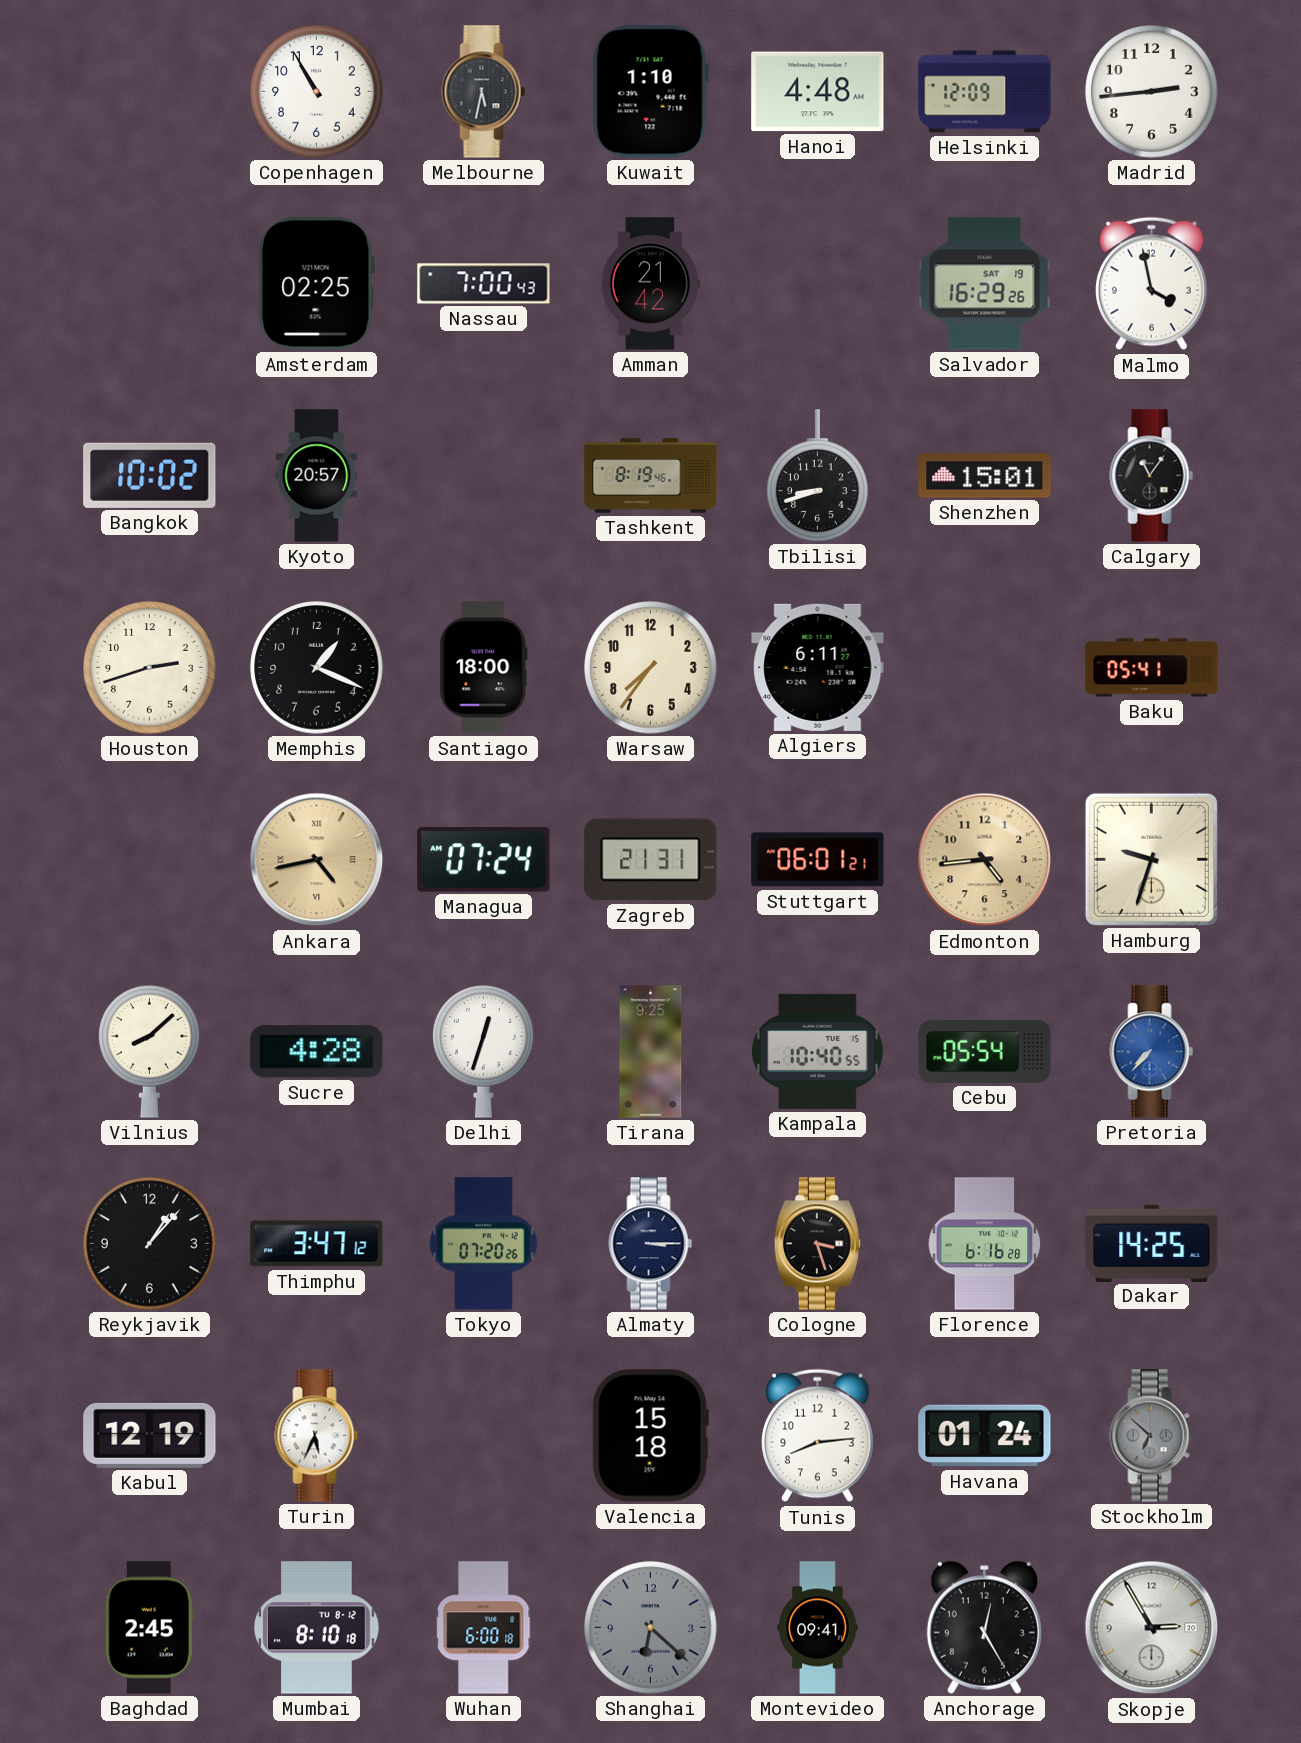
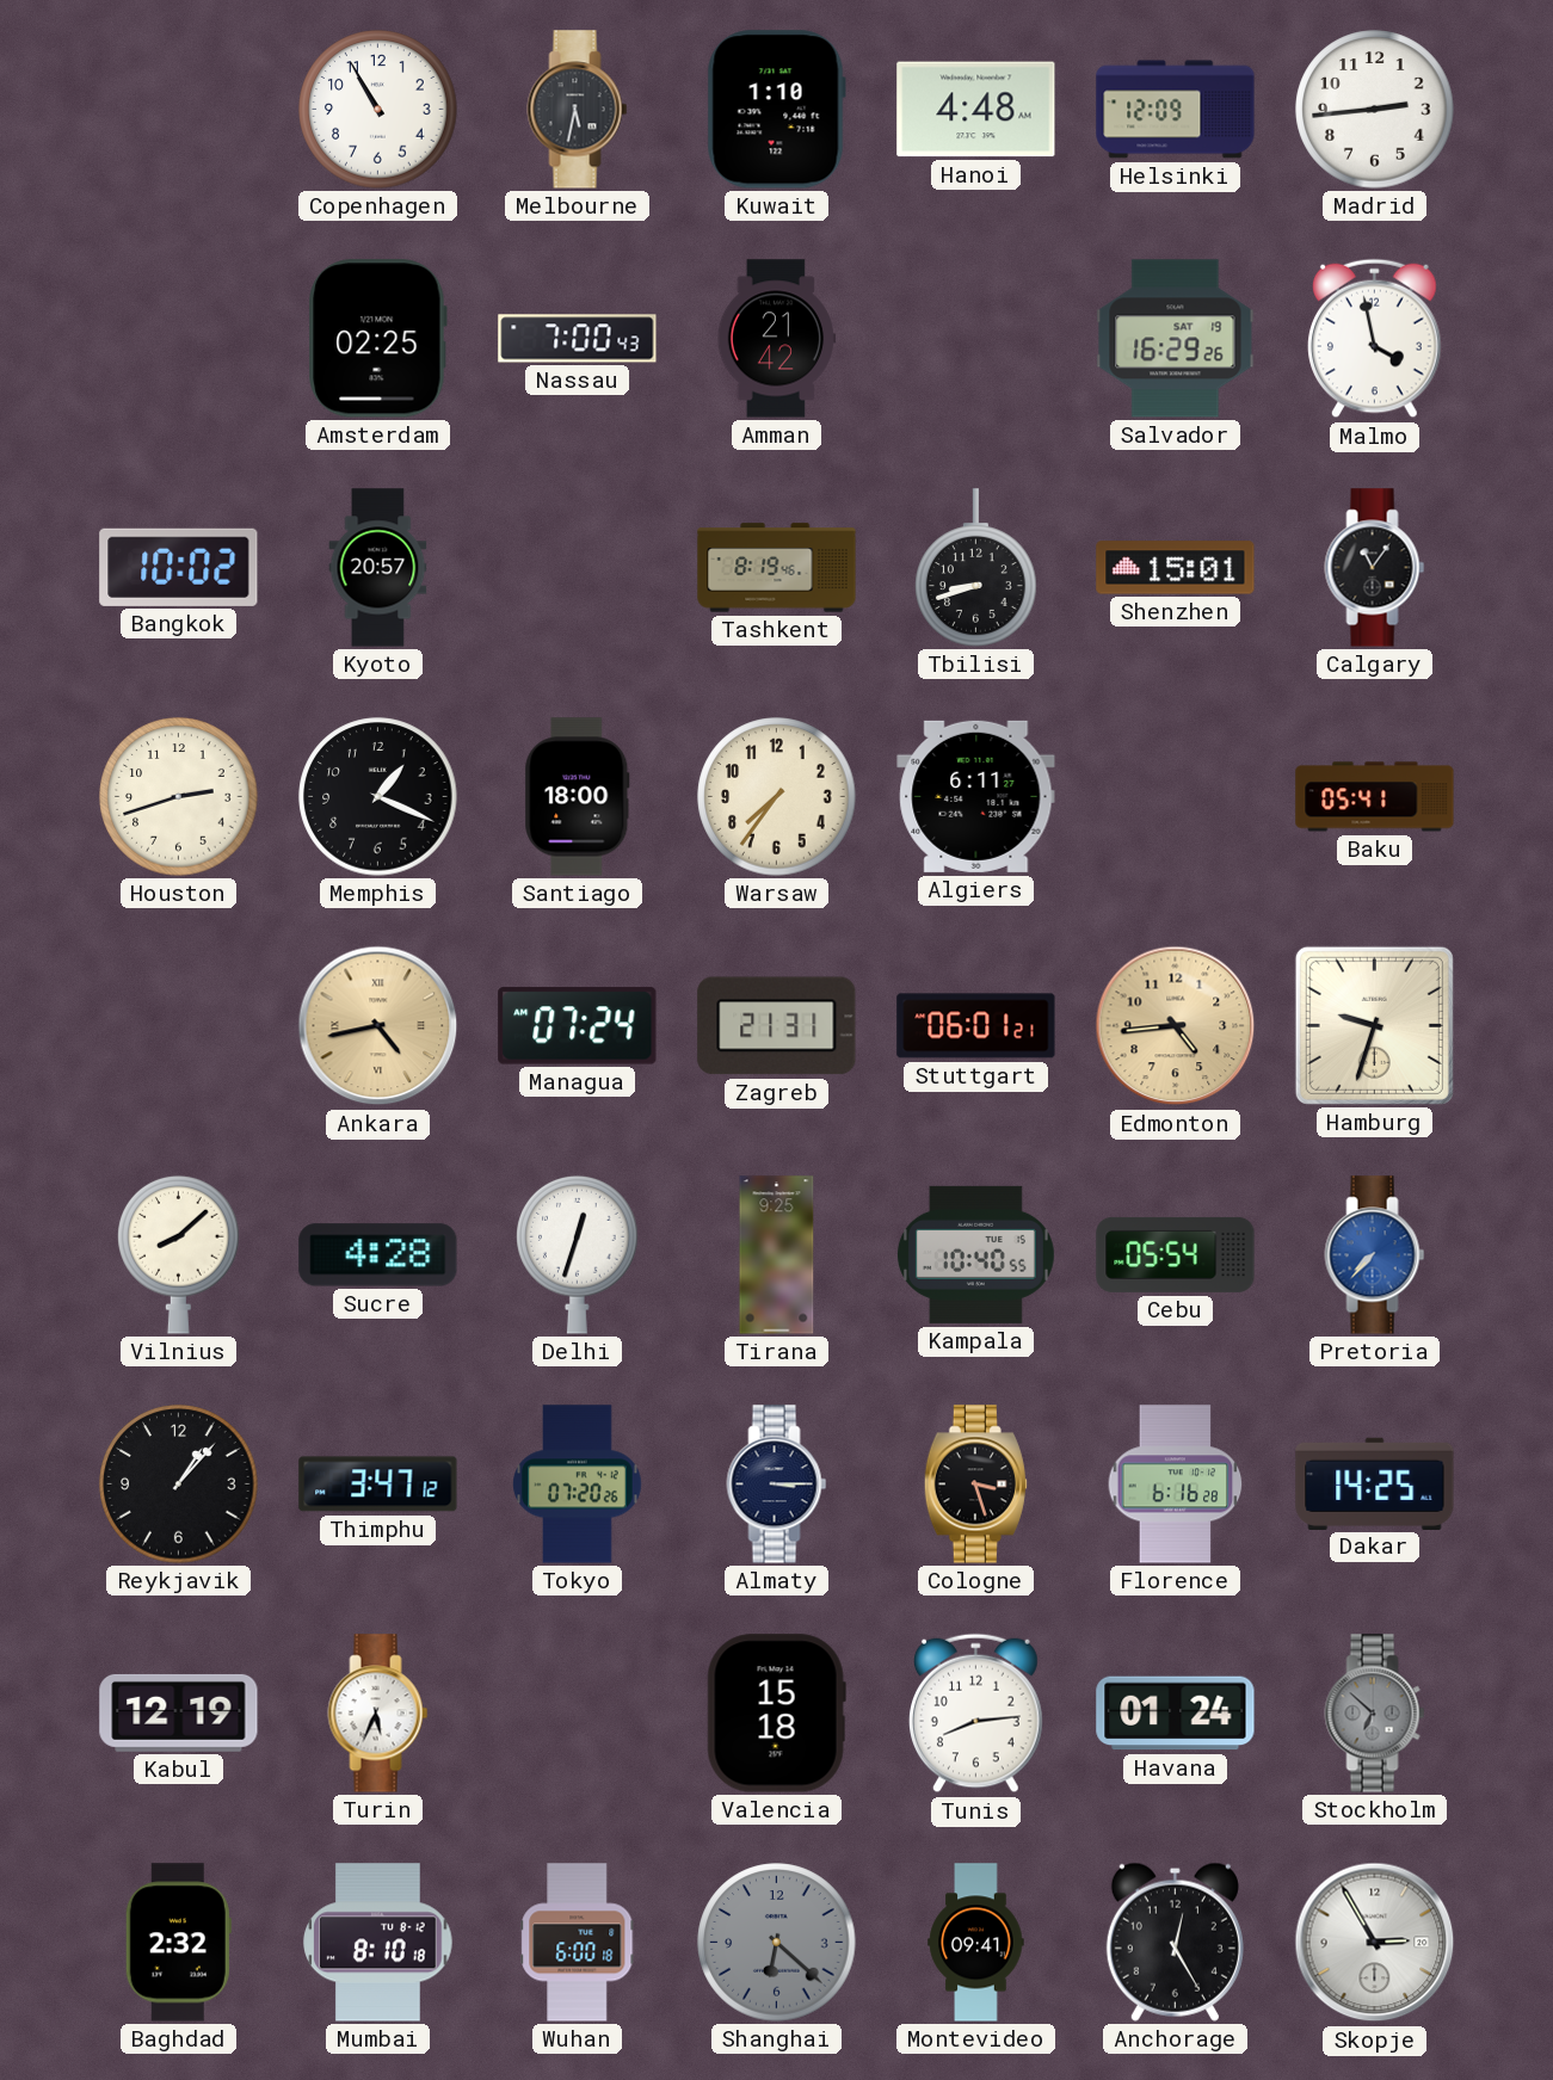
Baghdad: 2:45 -> 2:32
